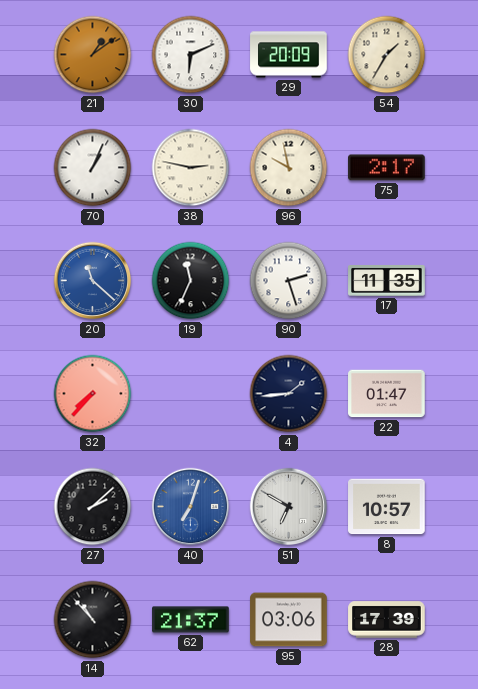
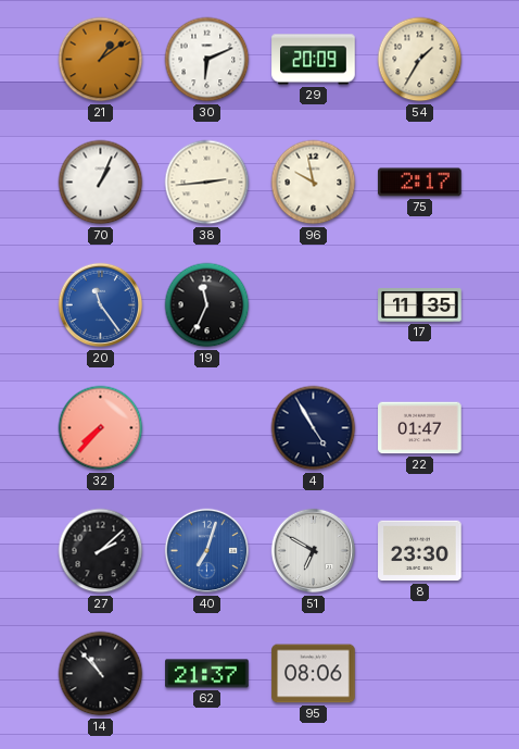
38: 2:47 -> 2:44
20: 11:22 -> 11:24
90: 2:27 -> none
4: 1:44 -> 4:55
8: 10:57 -> 23:30
95: 03:06 -> 08:06
28: 17:39 -> none
